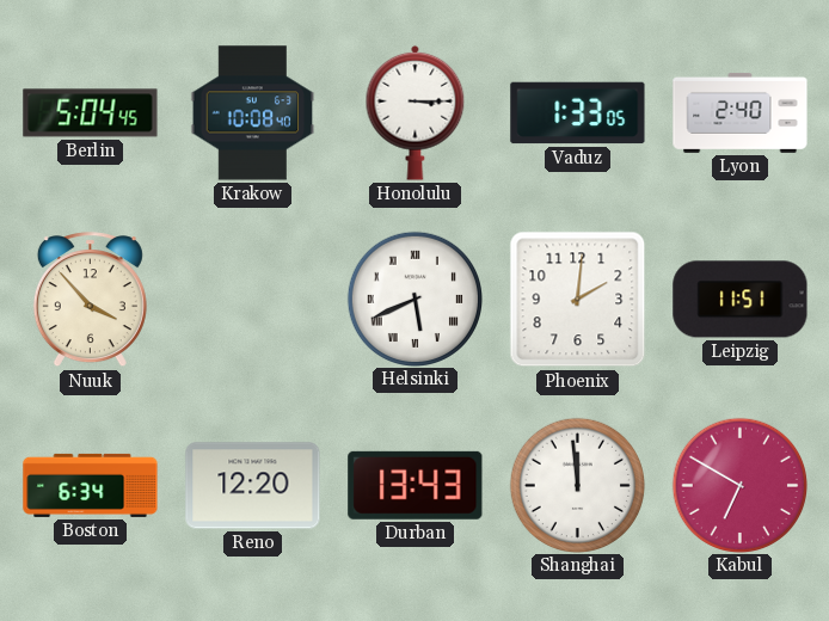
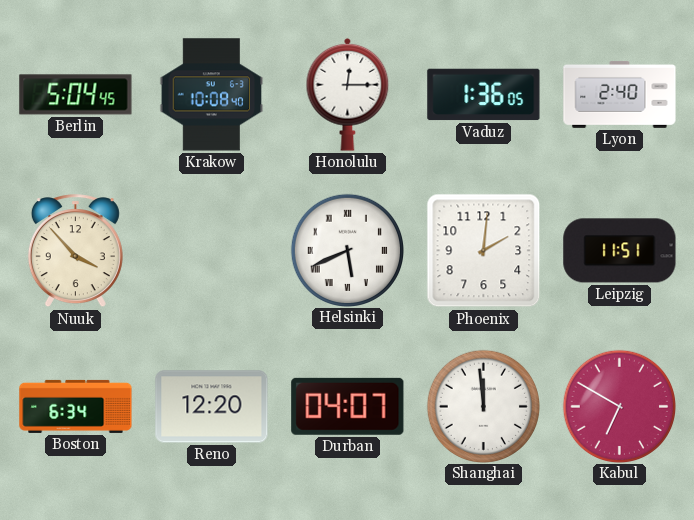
Honolulu: 3:15 -> 12:15
Vaduz: 1:33 -> 1:36
Durban: 13:43 -> 04:07
